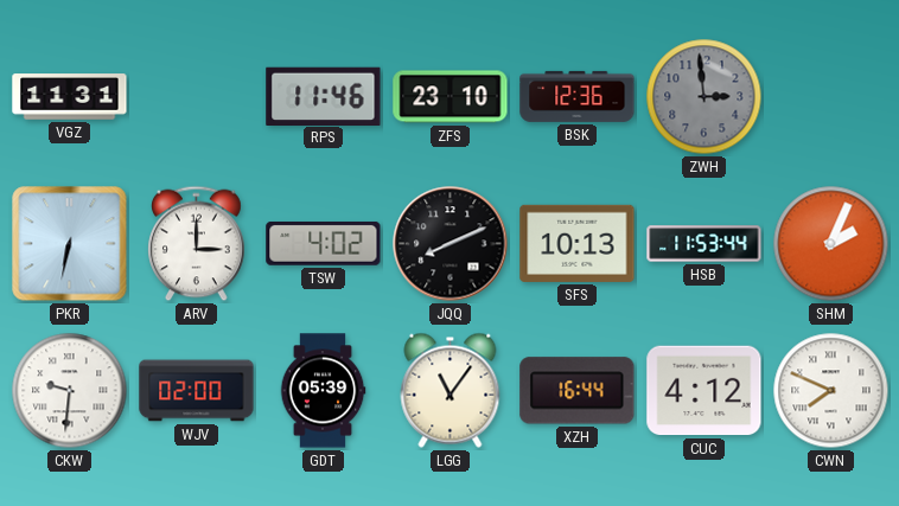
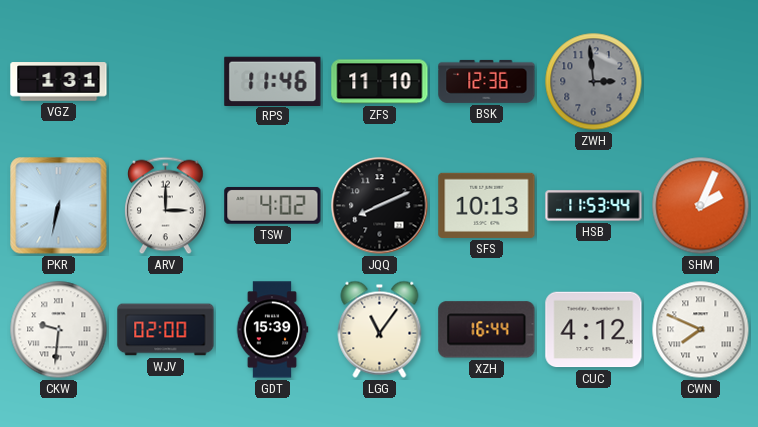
VGZ: 11:31 -> 1:31
ZFS: 23:10 -> 11:10
GDT: 05:39 -> 15:39
